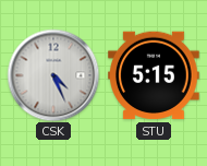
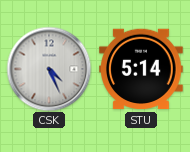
STU: 5:15 -> 5:14
